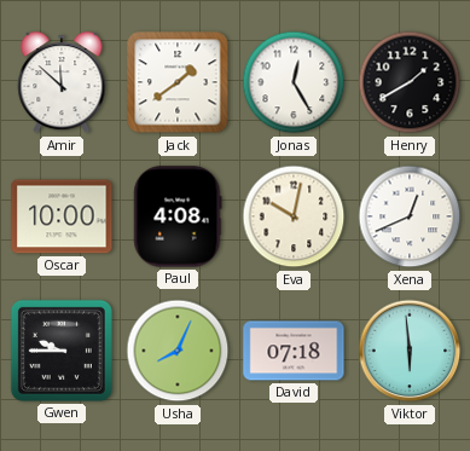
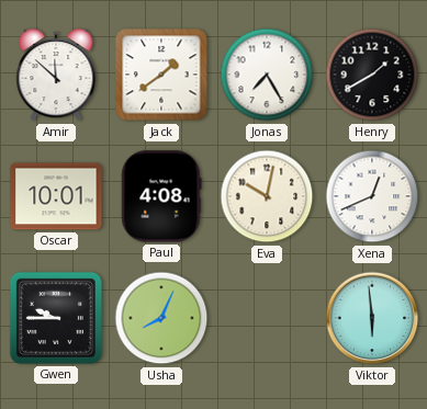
Jonas: 12:25 -> 7:25
Oscar: 10:00 -> 10:01
David: 07:18 -> none
